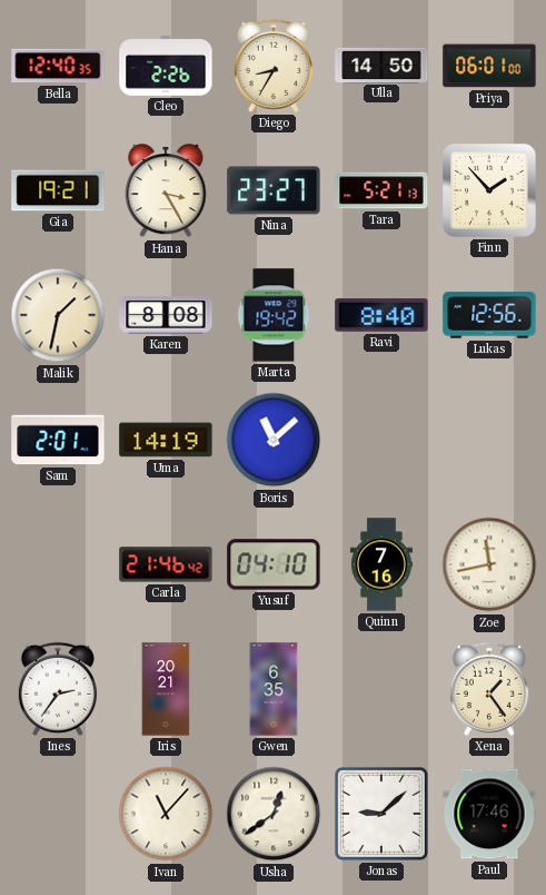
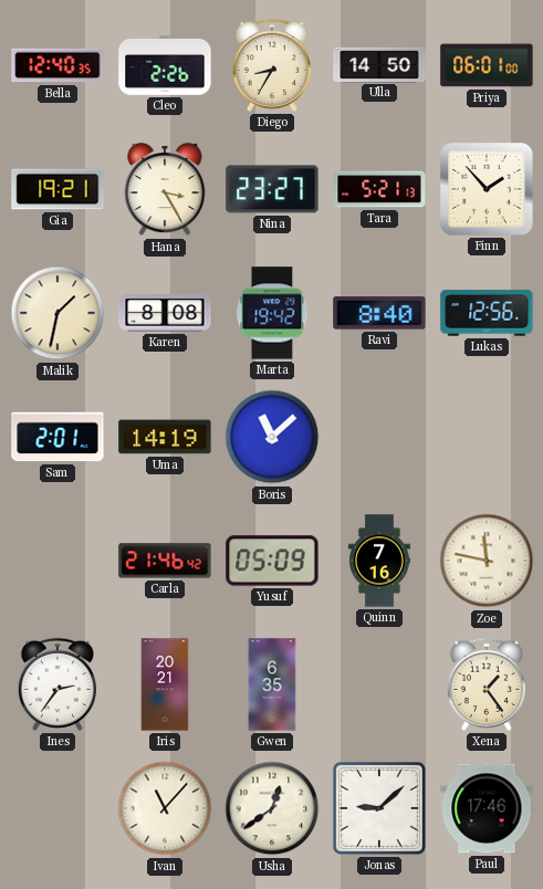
Yusuf: 04:10 -> 05:09
Zoe: 11:43 -> 11:47
